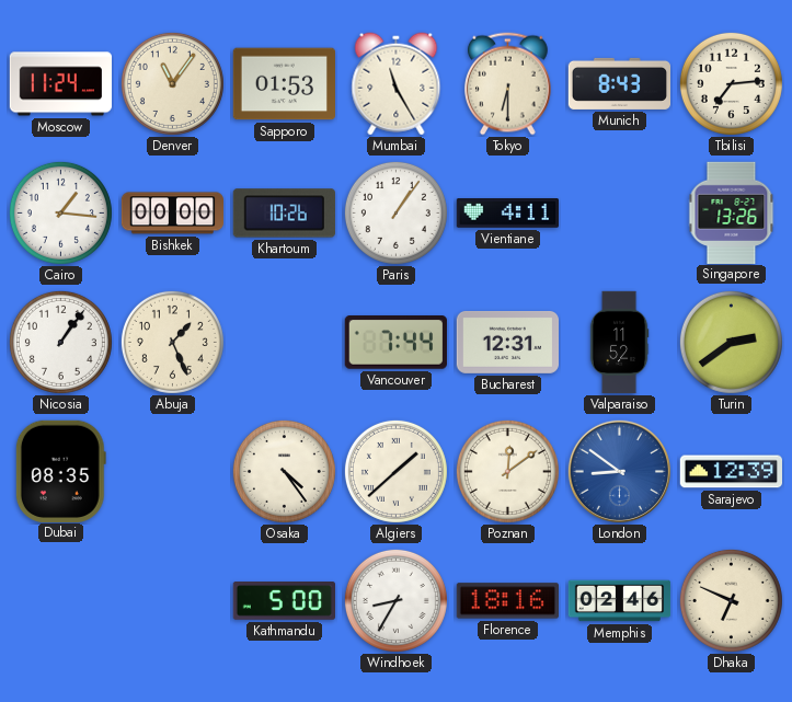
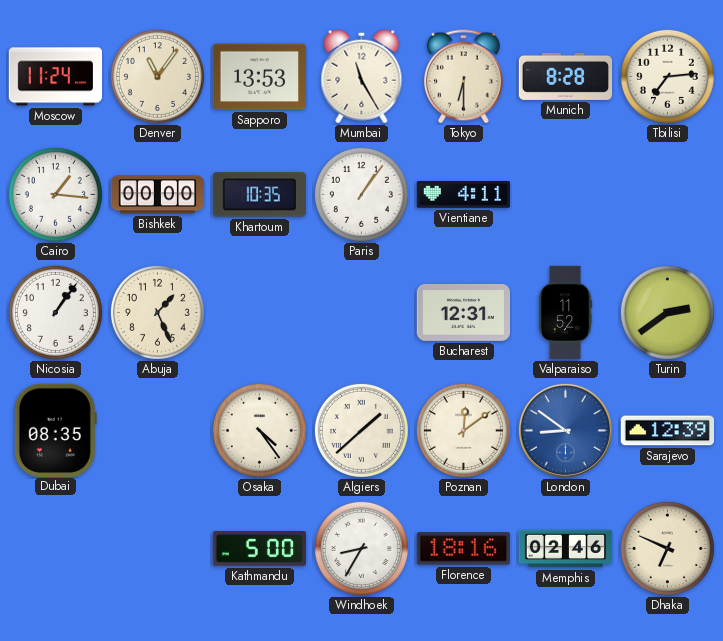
Sapporo: 01:53 -> 13:53
Munich: 8:43 -> 8:28
Khartoum: 10:26 -> 10:35
Singapore: 13:26 -> none
Vancouver: 7:44 -> none
